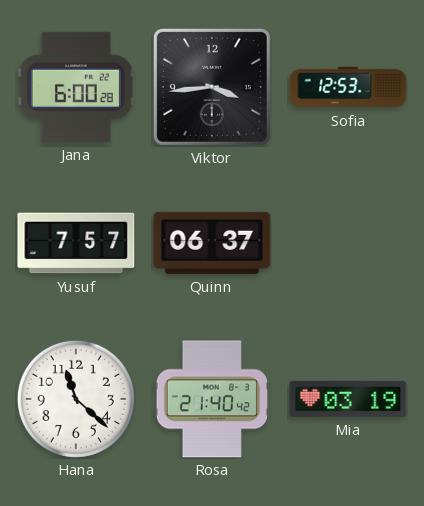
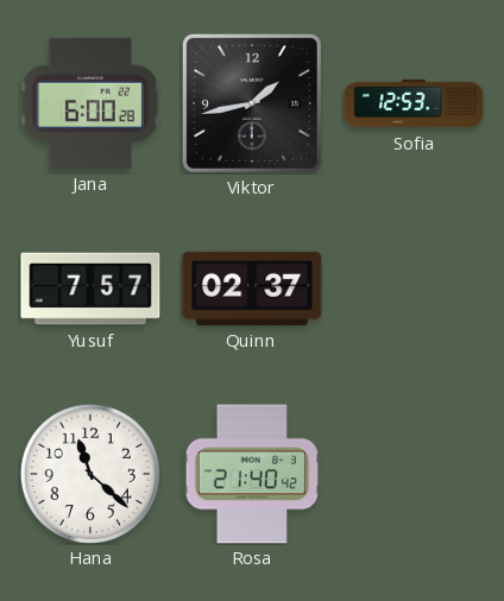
Viktor: 3:44 -> 1:43
Quinn: 06:37 -> 02:37
Mia: 03:19 -> none
